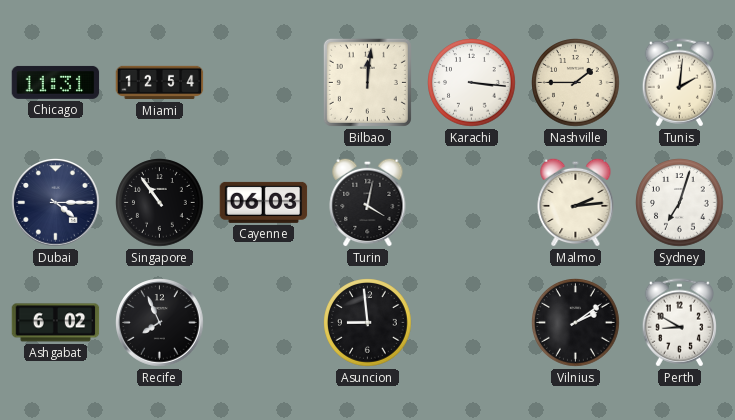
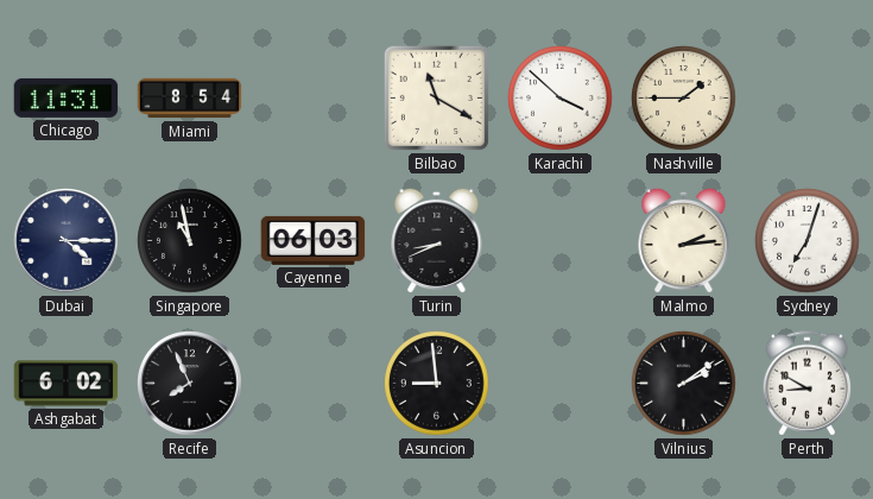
Miami: 12:54 -> 8:54
Bilbao: 12:01 -> 11:20
Karachi: 3:16 -> 3:52
Tunis: 2:01 -> none
Singapore: 10:54 -> 10:58
Turin: 4:02 -> 8:41
